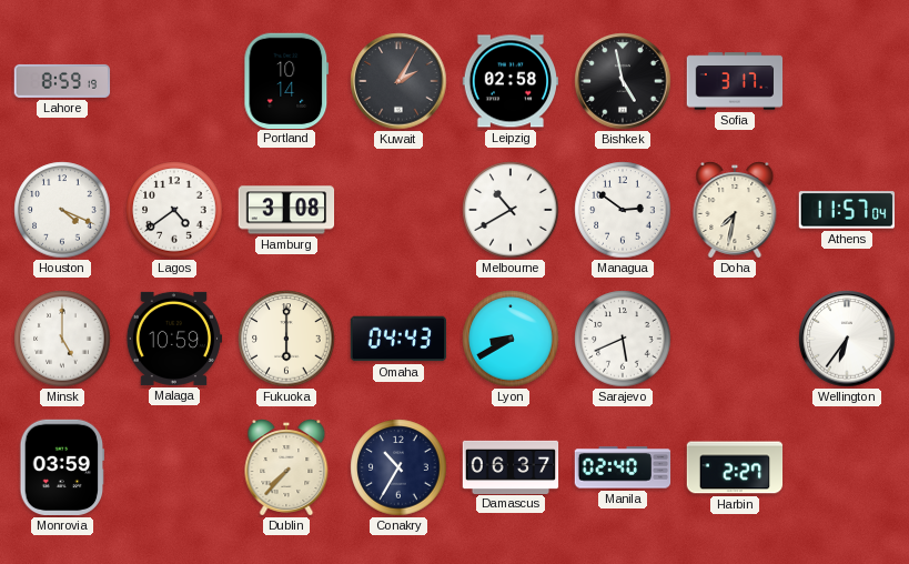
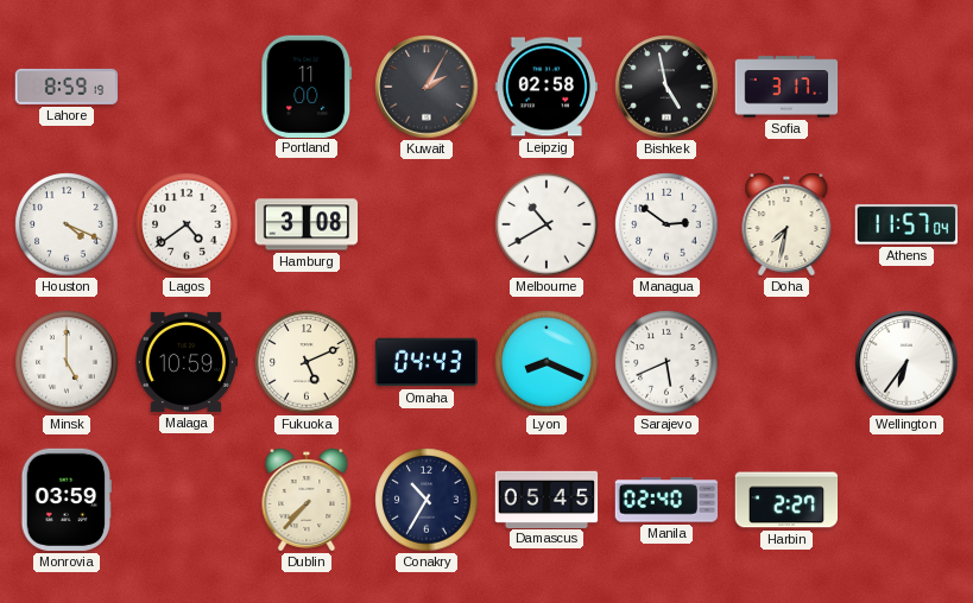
Portland: 10:14 -> 11:00
Fukuoka: 6:00 -> 5:11
Lyon: 8:40 -> 8:19
Damascus: 06:37 -> 05:45
